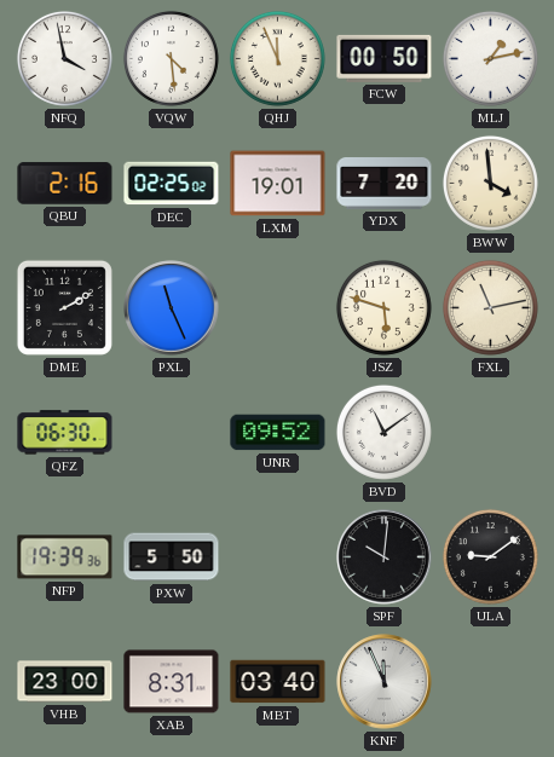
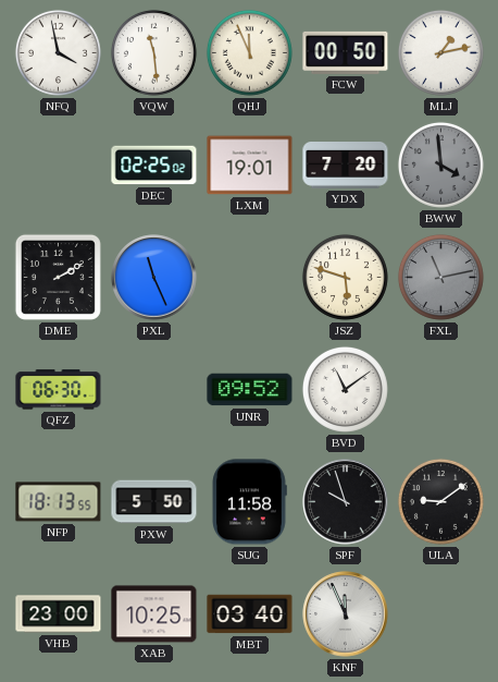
VQW: 4:29 -> 11:29
QBU: 2:16 -> none
BWW dial: cream -> grey
FXL dial: cream -> grey
NFP: 19:39 -> 18:13
SUG: none -> 11:58
SPF: 10:01 -> 9:57
XAB: 8:31 -> 10:25
